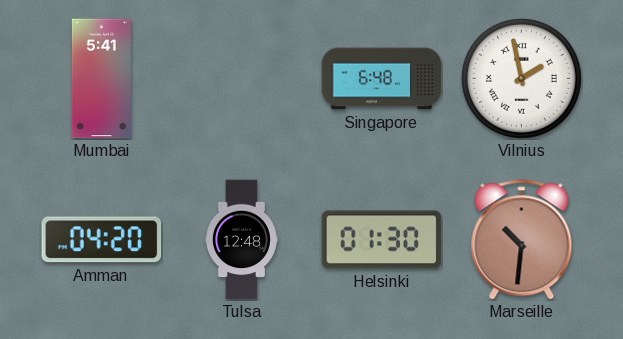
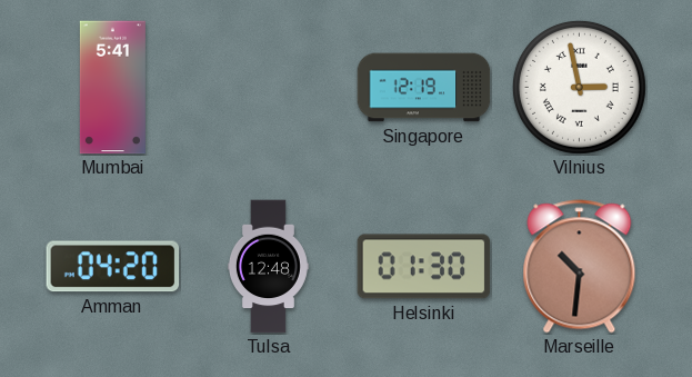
Singapore: 6:48 -> 12:19
Vilnius: 1:58 -> 2:58
